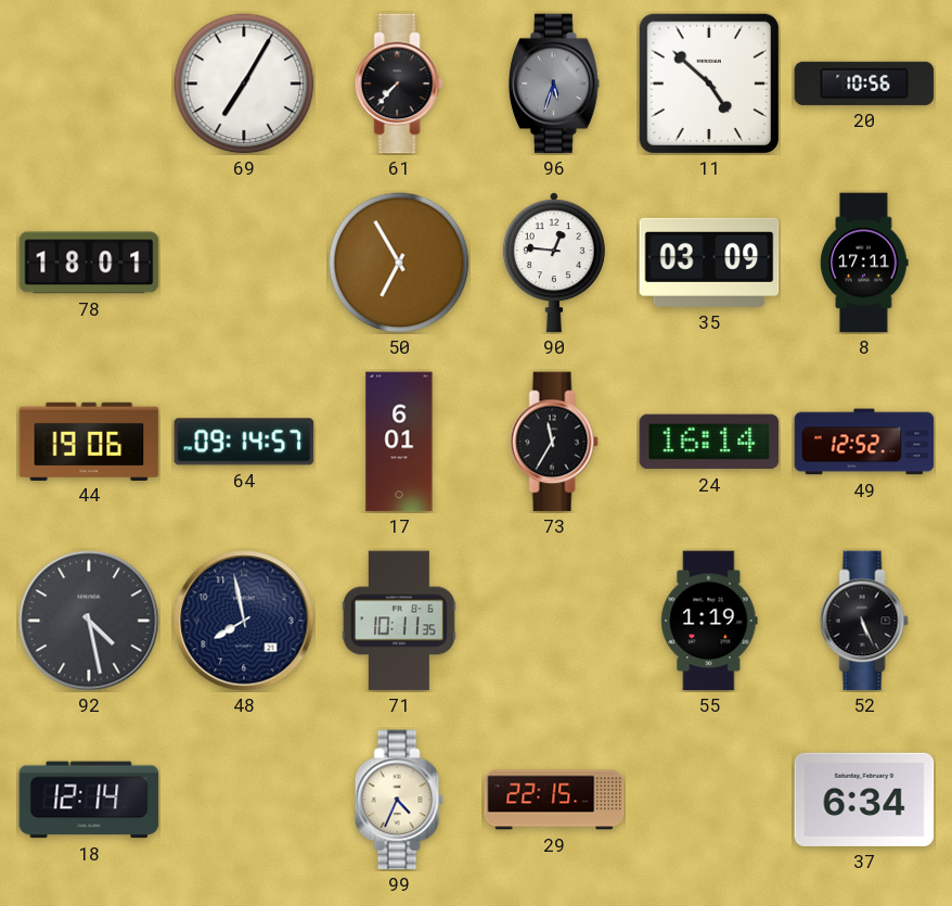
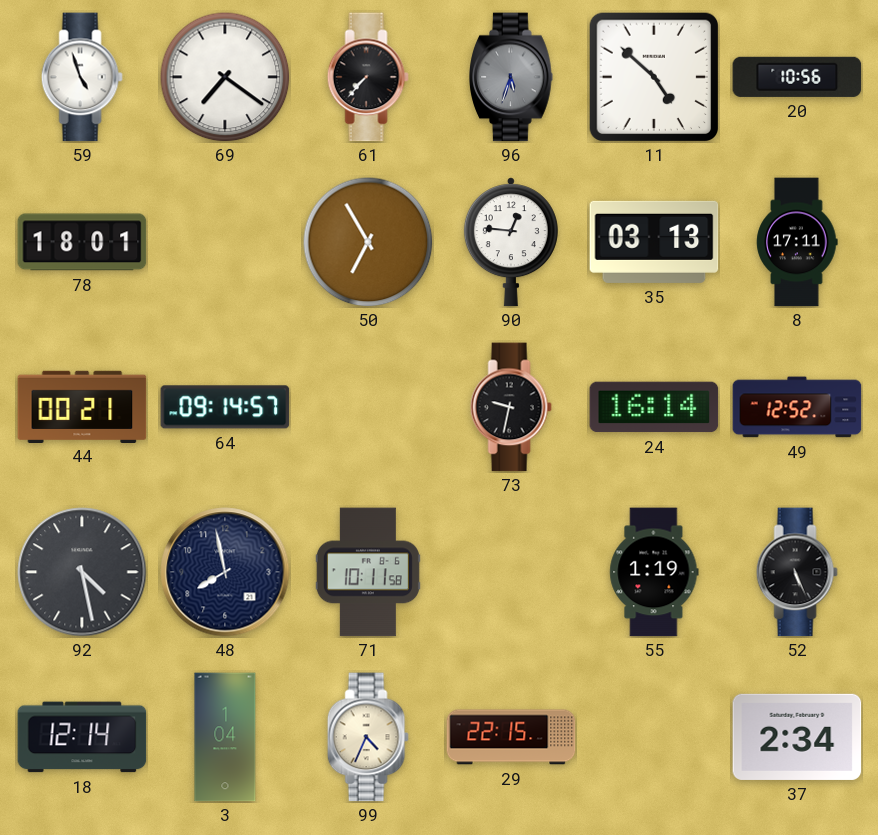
59: none -> 4:57
69: 7:05 -> 7:21
35: 03:09 -> 03:13
44: 19:06 -> 00:21
17: 6:01 -> none
73: 11:35 -> 9:32
71: 10:11:35 -> 10:11:58
3: none -> 1:04
37: 6:34 -> 2:34
